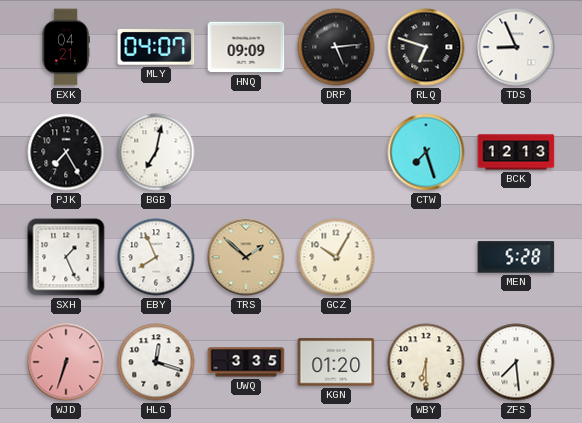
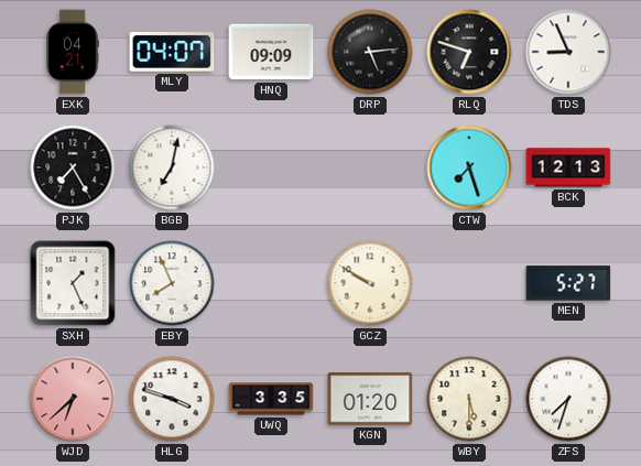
TRS: 1:52 -> none
GCZ: 10:05 -> 9:50
MEN: 5:28 -> 5:27
WJD: 6:33 -> 6:38
HLG: 12:18 -> 3:48
WBY: 6:30 -> 5:30
ZFS: 7:29 -> 7:33
